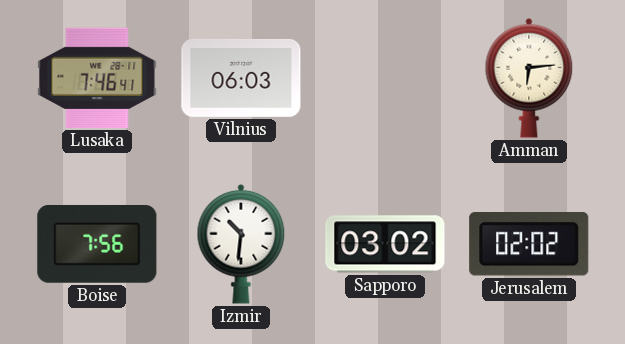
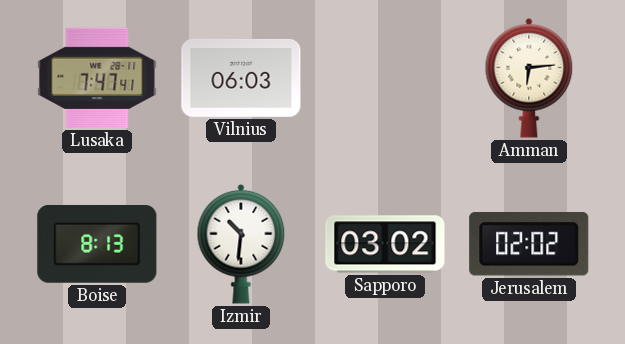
Lusaka: 7:46 -> 7:47
Boise: 7:56 -> 8:13
